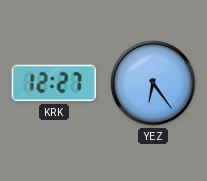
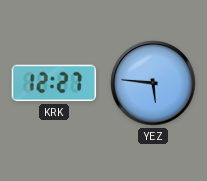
YEZ: 6:24 -> 5:46
